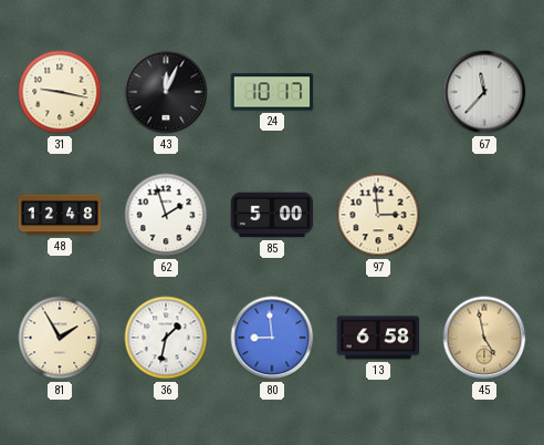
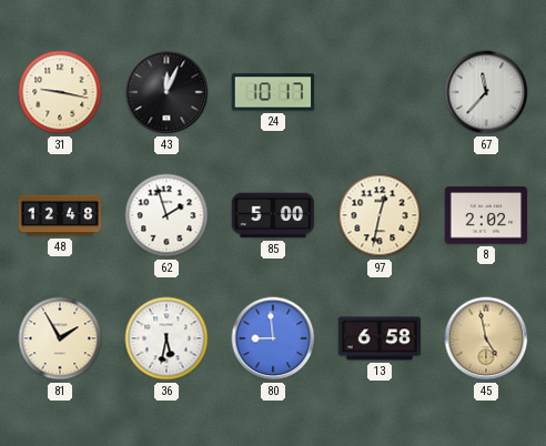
97: 2:59 -> 12:32
8: none -> 2:02
36: 1:32 -> 5:32
